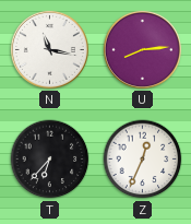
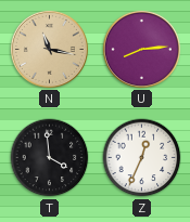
N dial: white -> champagne
T: 6:37 -> 3:59
